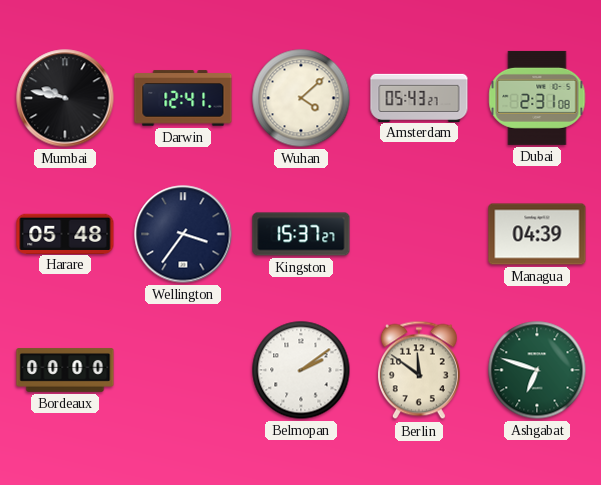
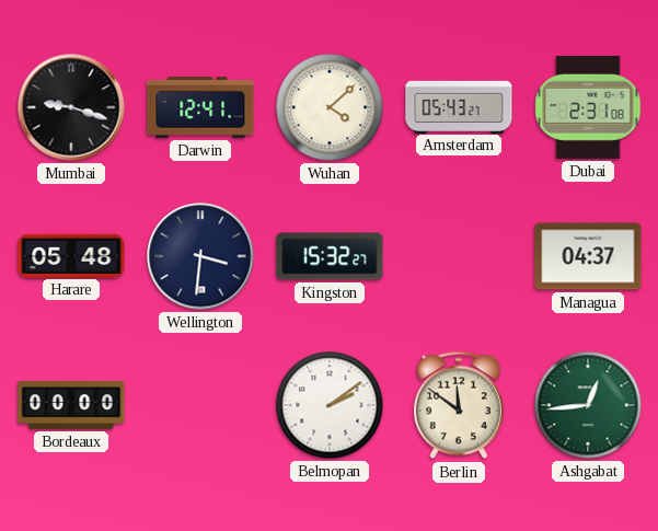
Mumbai: 9:47 -> 9:18
Wellington: 3:36 -> 3:31
Kingston: 15:37 -> 15:32
Managua: 04:39 -> 04:37
Ashgabat: 6:48 -> 12:44
